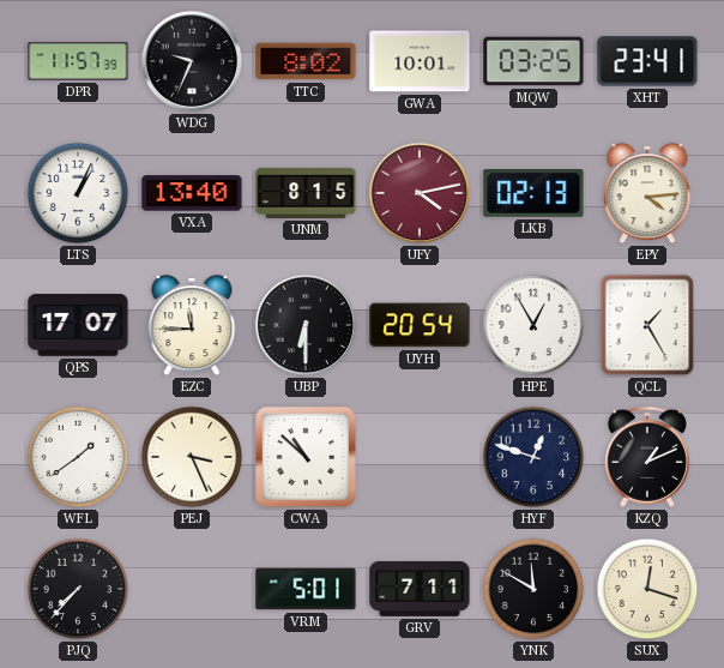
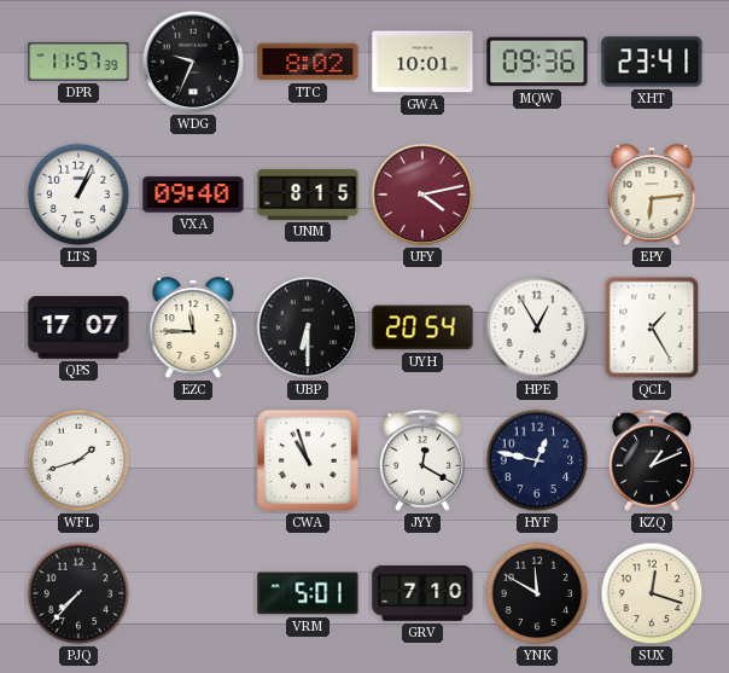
MQW: 03:25 -> 09:36
VXA: 13:40 -> 09:40
LKB: 02:13 -> none
EPY: 4:14 -> 6:14
WFL: 1:39 -> 1:42
PEJ: 3:26 -> none
CWA: 10:52 -> 10:57
JYY: none -> 12:20
HYF: 12:48 -> 12:47
GRV: 7:11 -> 7:10
